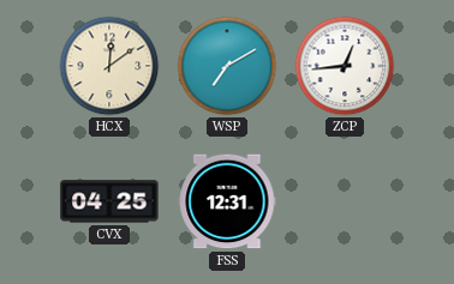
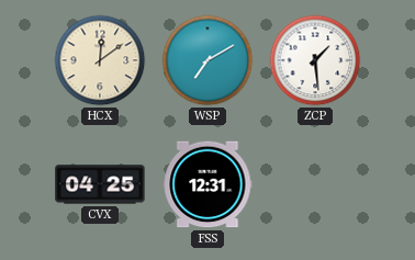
ZCP: 12:44 -> 1:29
